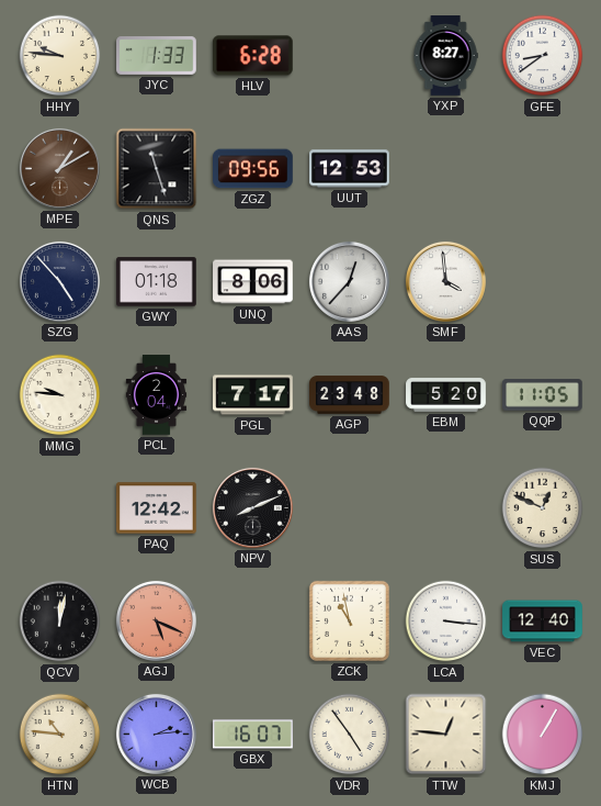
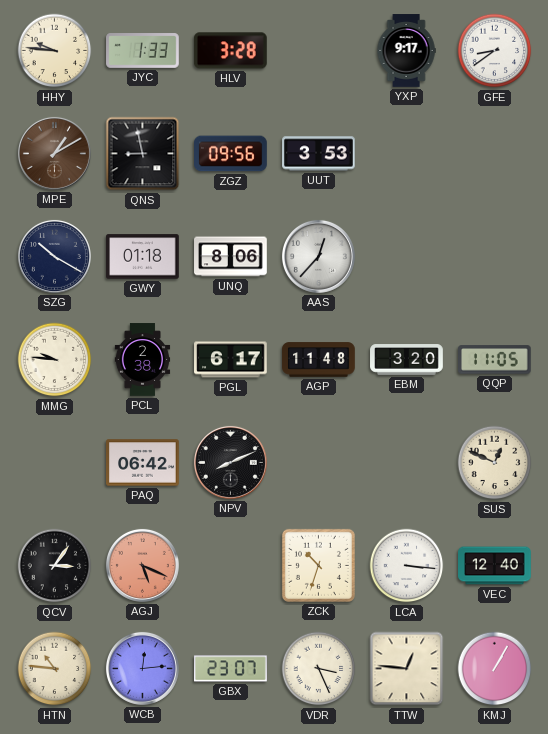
HLV: 6:28 -> 3:28
YXP: 8:27 -> 9:17
QNS: 11:27 -> 8:58
UUT: 12:53 -> 3:53
SZG: 4:53 -> 10:20
SMF: 3:59 -> none
PCL: 2:04 -> 2:38
PGL: 7:17 -> 6:17
AGP: 23:48 -> 11:48
EBM: 5:20 -> 3:20
PAQ: 12:42 -> 06:42
QCV: 12:02 -> 3:06
ZCK: 10:58 -> 10:33
WCB: 2:14 -> 12:14
GBX: 16:07 -> 23:07
VDR: 4:54 -> 3:26
